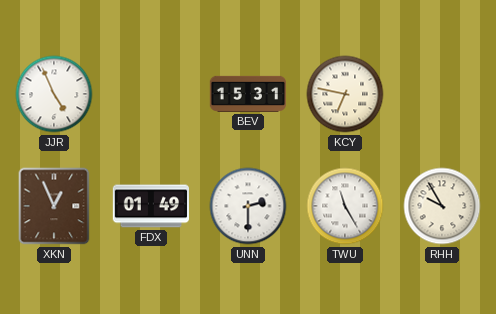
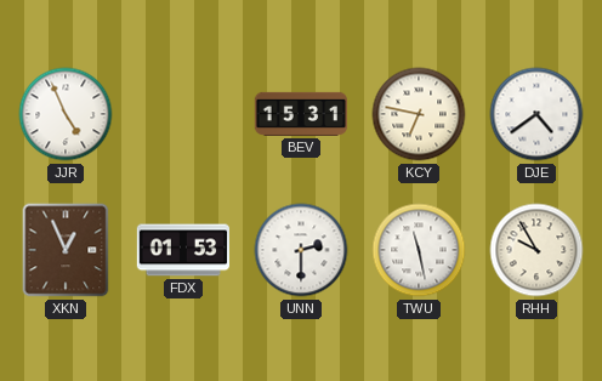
DJE: none -> 4:39
FDX: 01:49 -> 01:53
TWU: 11:25 -> 11:28
